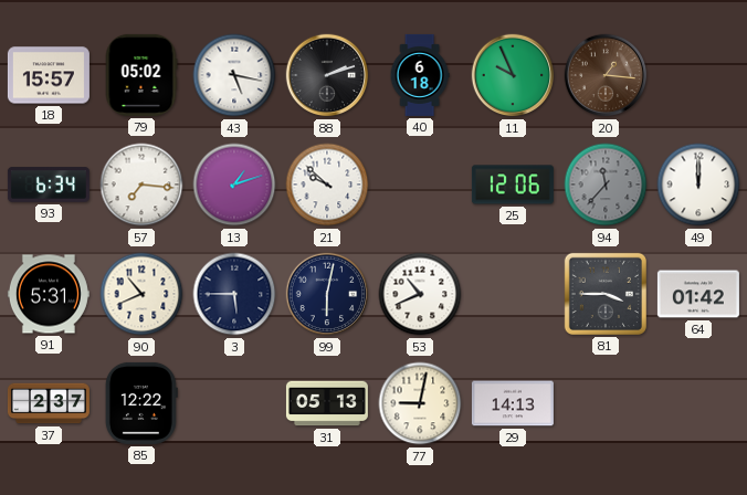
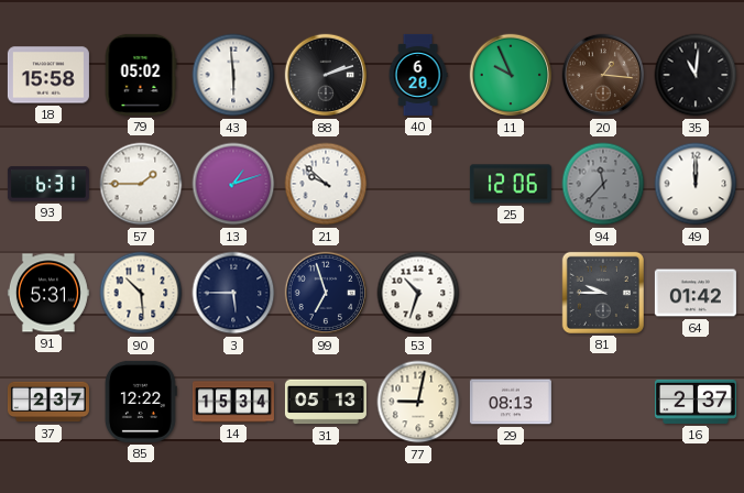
18: 15:57 -> 15:58
43: 5:17 -> 5:59
40: 6:18 -> 6:20
35: none -> 11:01
93: 6:34 -> 6:31
57: 7:16 -> 1:45
90: 10:41 -> 10:29
99: 6:02 -> 6:57
53: 10:41 -> 10:33
81: 3:45 -> 9:45
14: none -> 15:34
29: 14:13 -> 08:13
16: none -> 2:37
